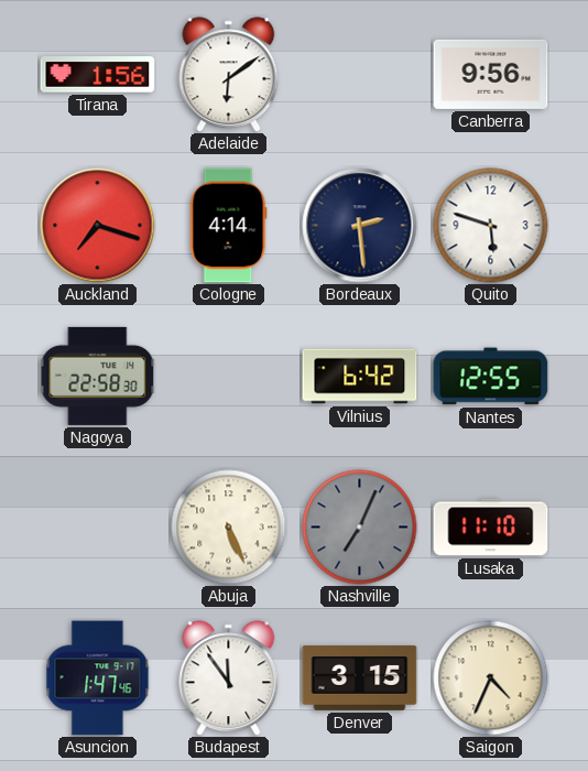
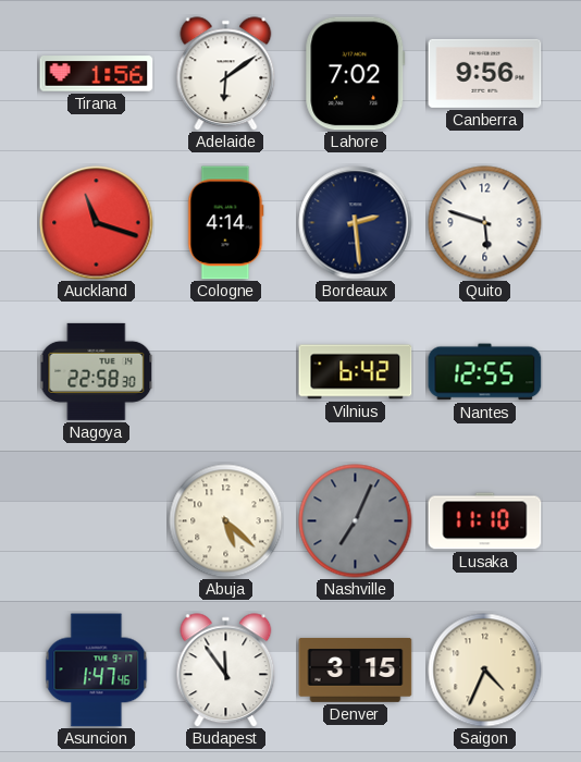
Lahore: none -> 7:02
Auckland: 7:18 -> 11:18
Abuja: 5:26 -> 5:22
